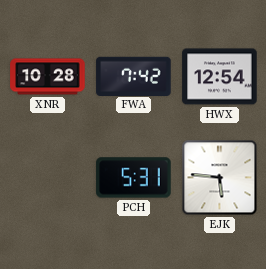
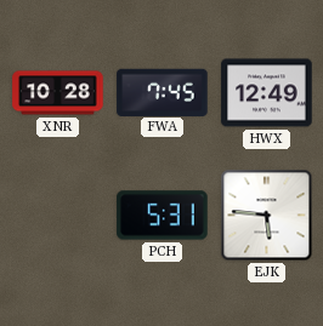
FWA: 7:42 -> 7:45
HWX: 12:54 -> 12:49
